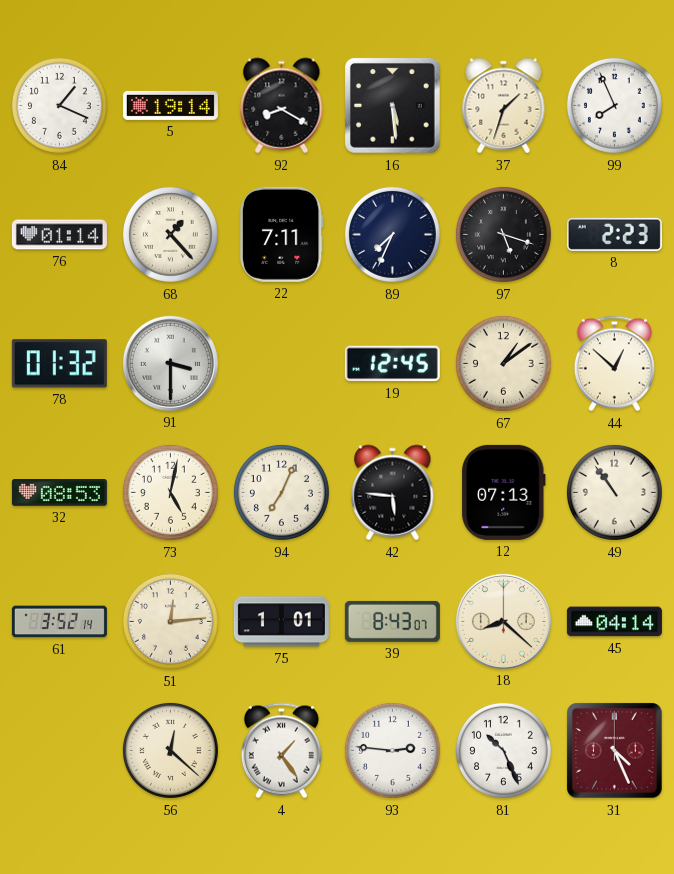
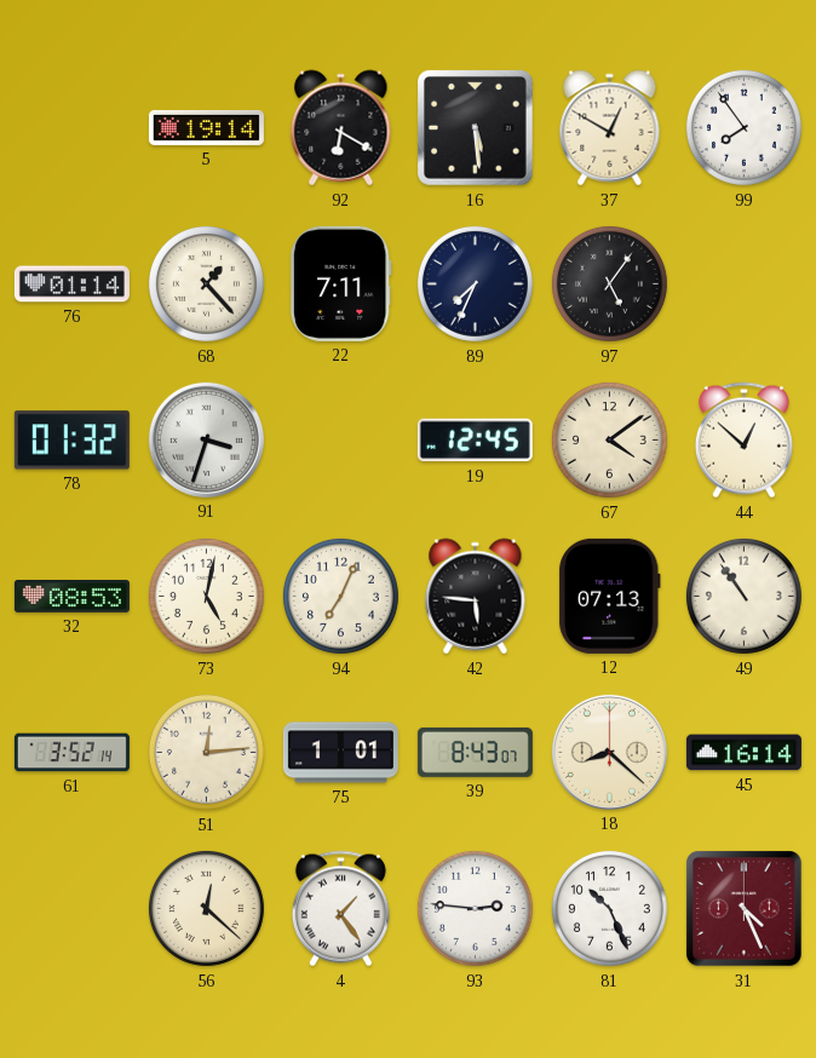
84: 1:19 -> none
92: 8:20 -> 6:20
37: 1:33 -> 12:50
99: 7:56 -> 7:54
97: 5:18 -> 5:06
8: 2:23 -> none
91: 3:30 -> 3:33
67: 1:09 -> 4:09
45: 04:14 -> 16:14
